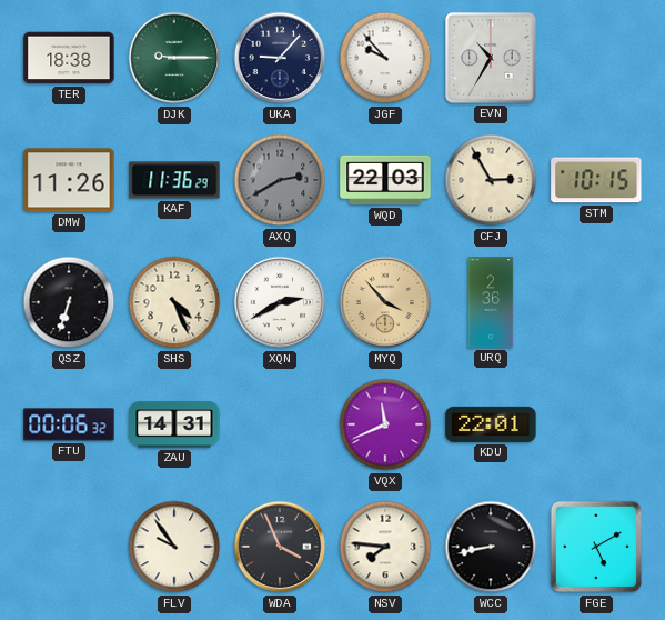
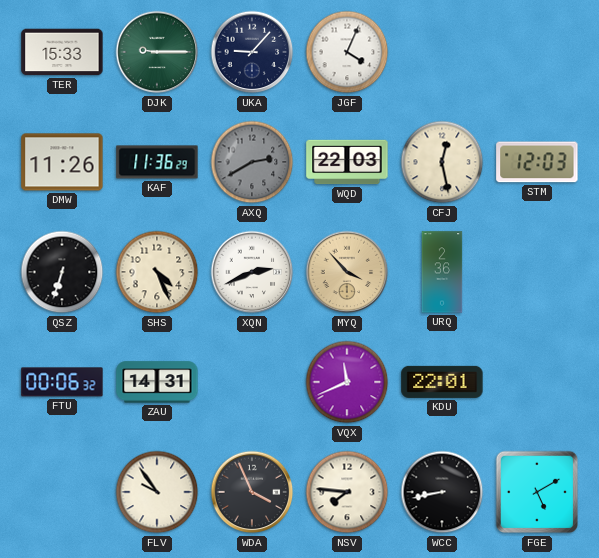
TER: 18:38 -> 15:33
JGF: 9:53 -> 4:04
EVN: 10:35 -> none
CFJ: 2:55 -> 12:28
STM: 10:15 -> 12:03
XQN: 2:40 -> 2:41
